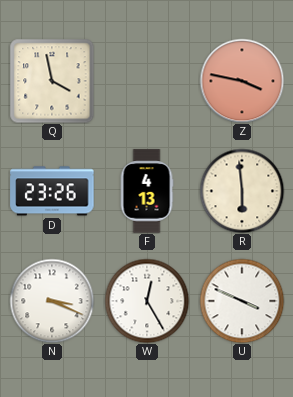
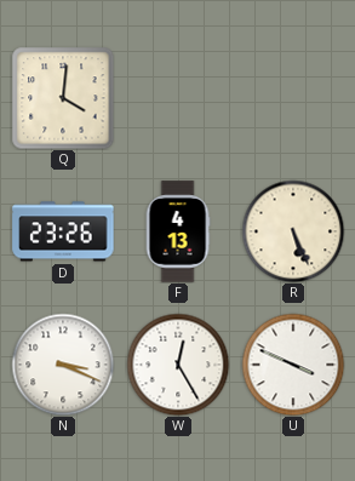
Q: 3:58 -> 4:01
Z: 3:47 -> none
R: 5:59 -> 5:26
